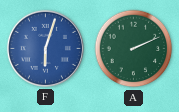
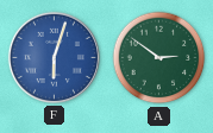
A: 2:11 -> 2:51
